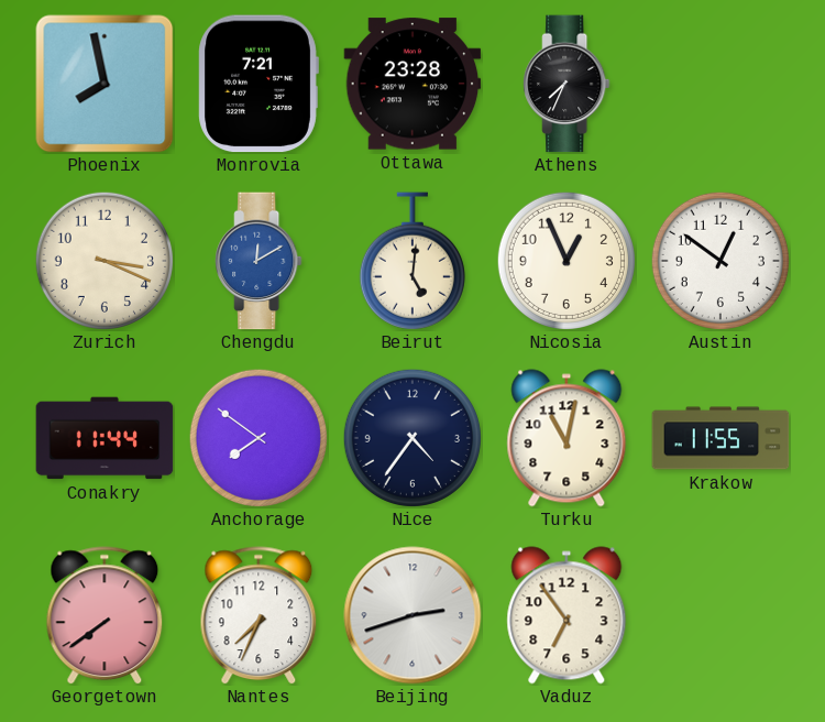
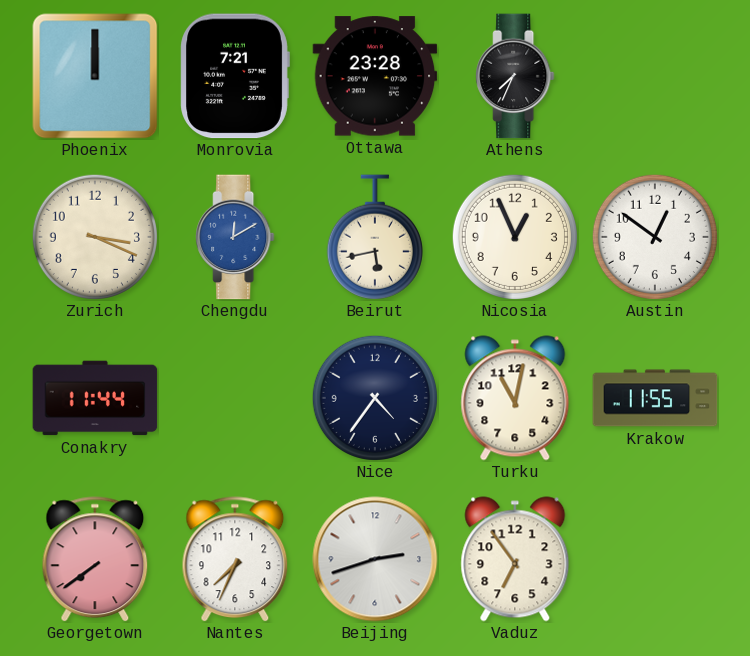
Phoenix: 7:58 -> 12:00
Beirut: 5:01 -> 5:43
Anchorage: 7:51 -> none
